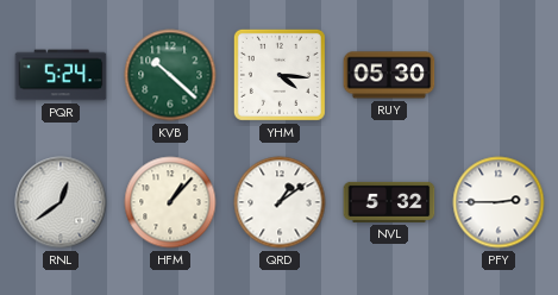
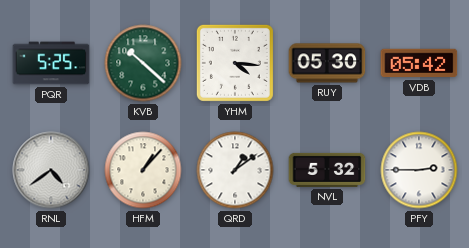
PQR: 5:24 -> 5:25
VDB: none -> 05:42
RNL: 12:39 -> 4:39
